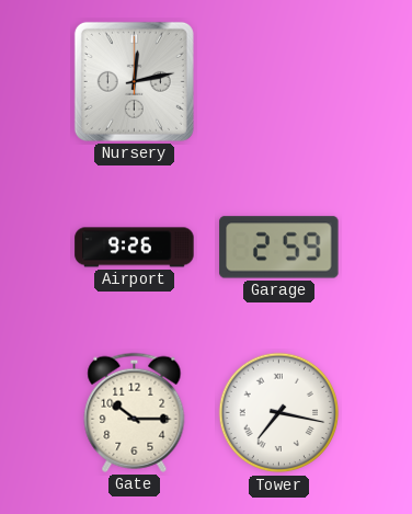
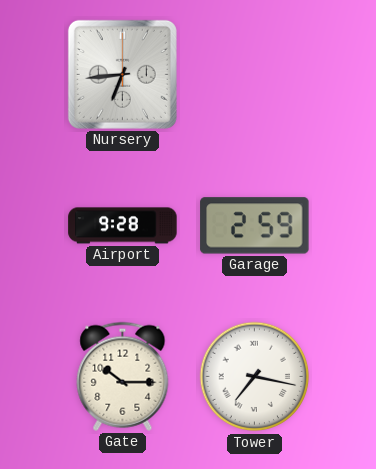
Nursery: 12:13 -> 6:44
Airport: 9:26 -> 9:28
